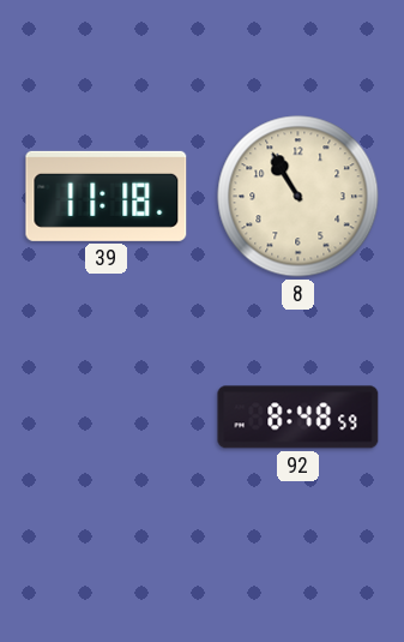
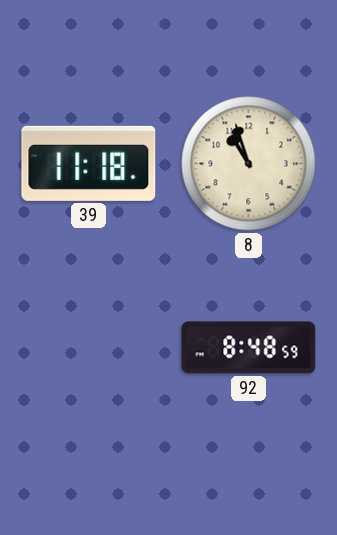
8: 10:55 -> 10:57
